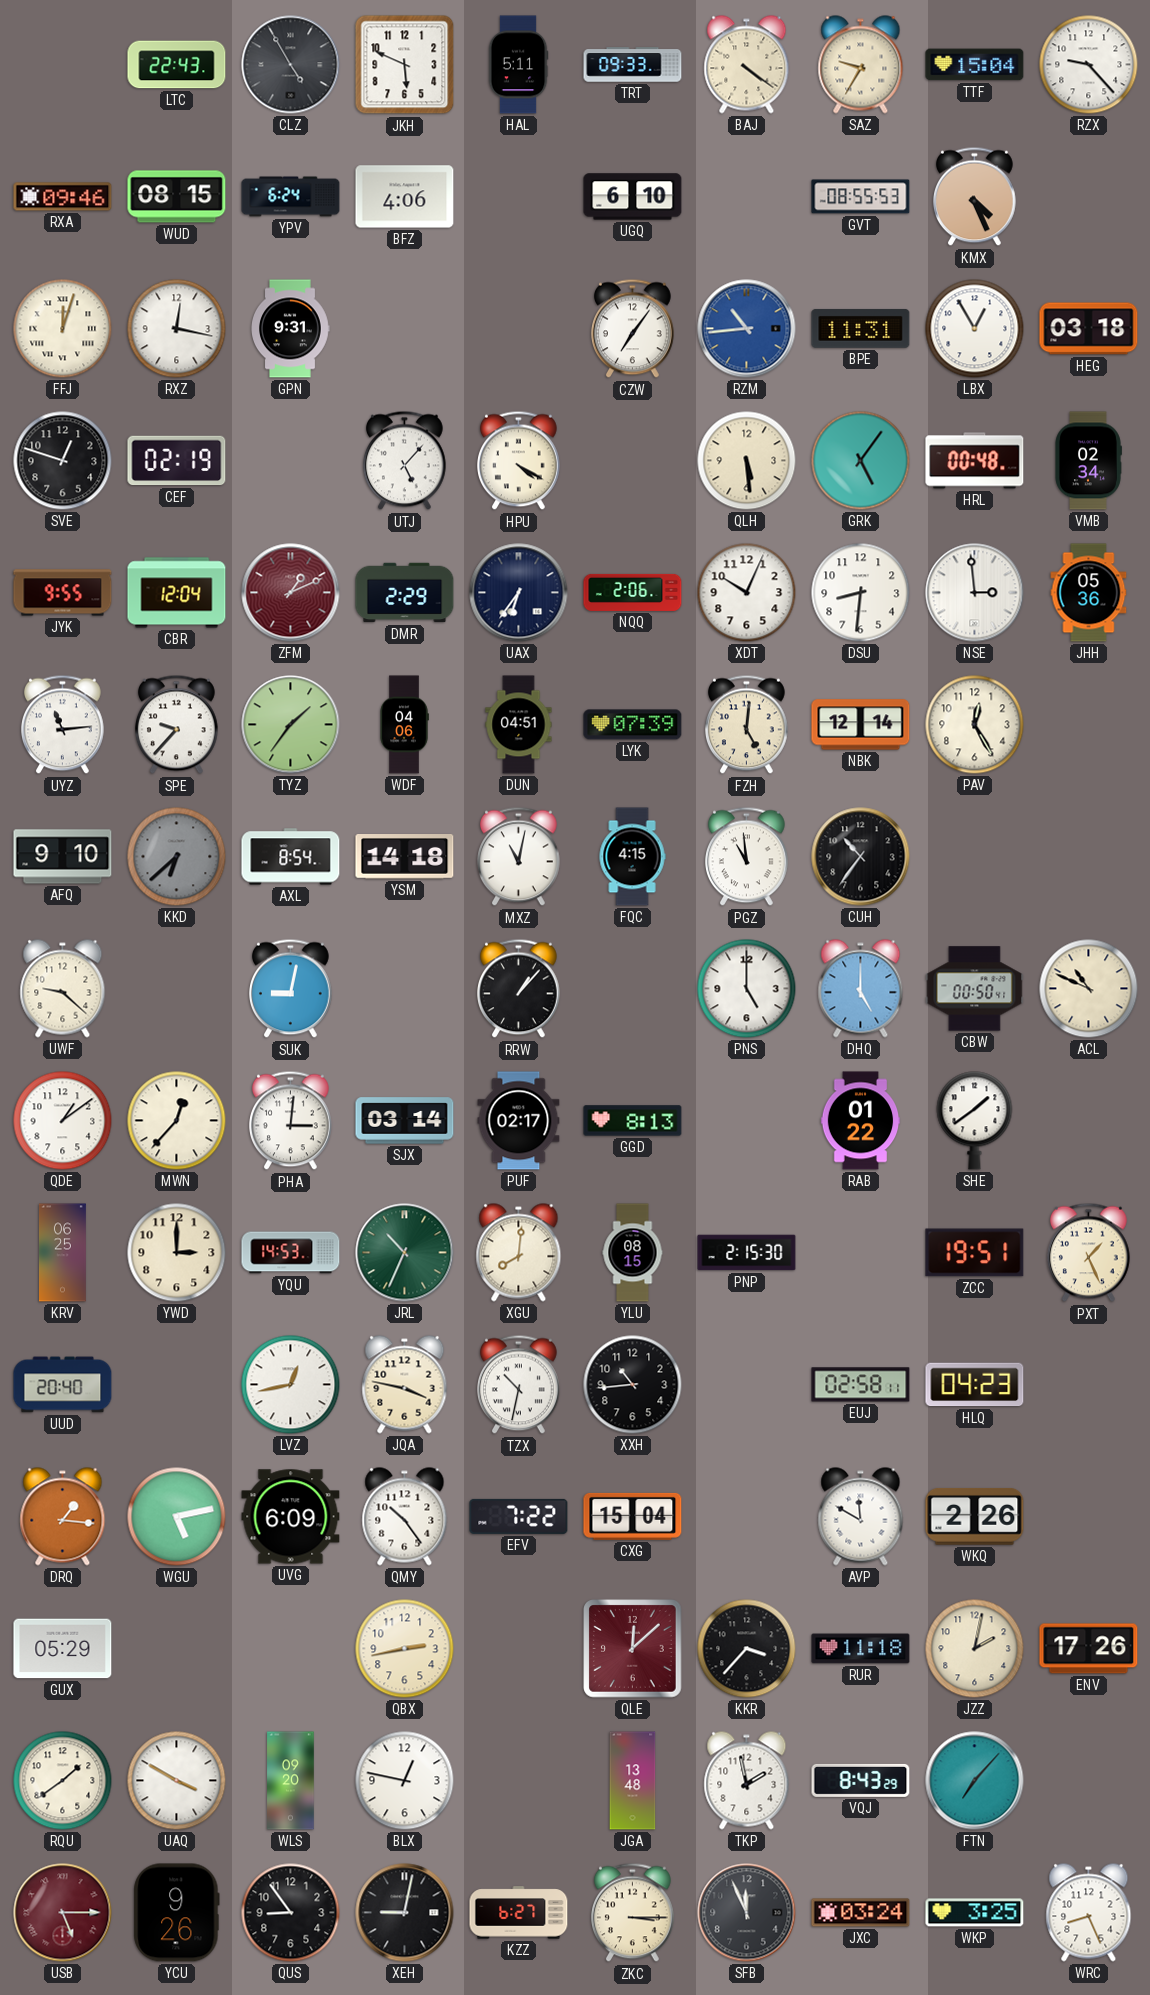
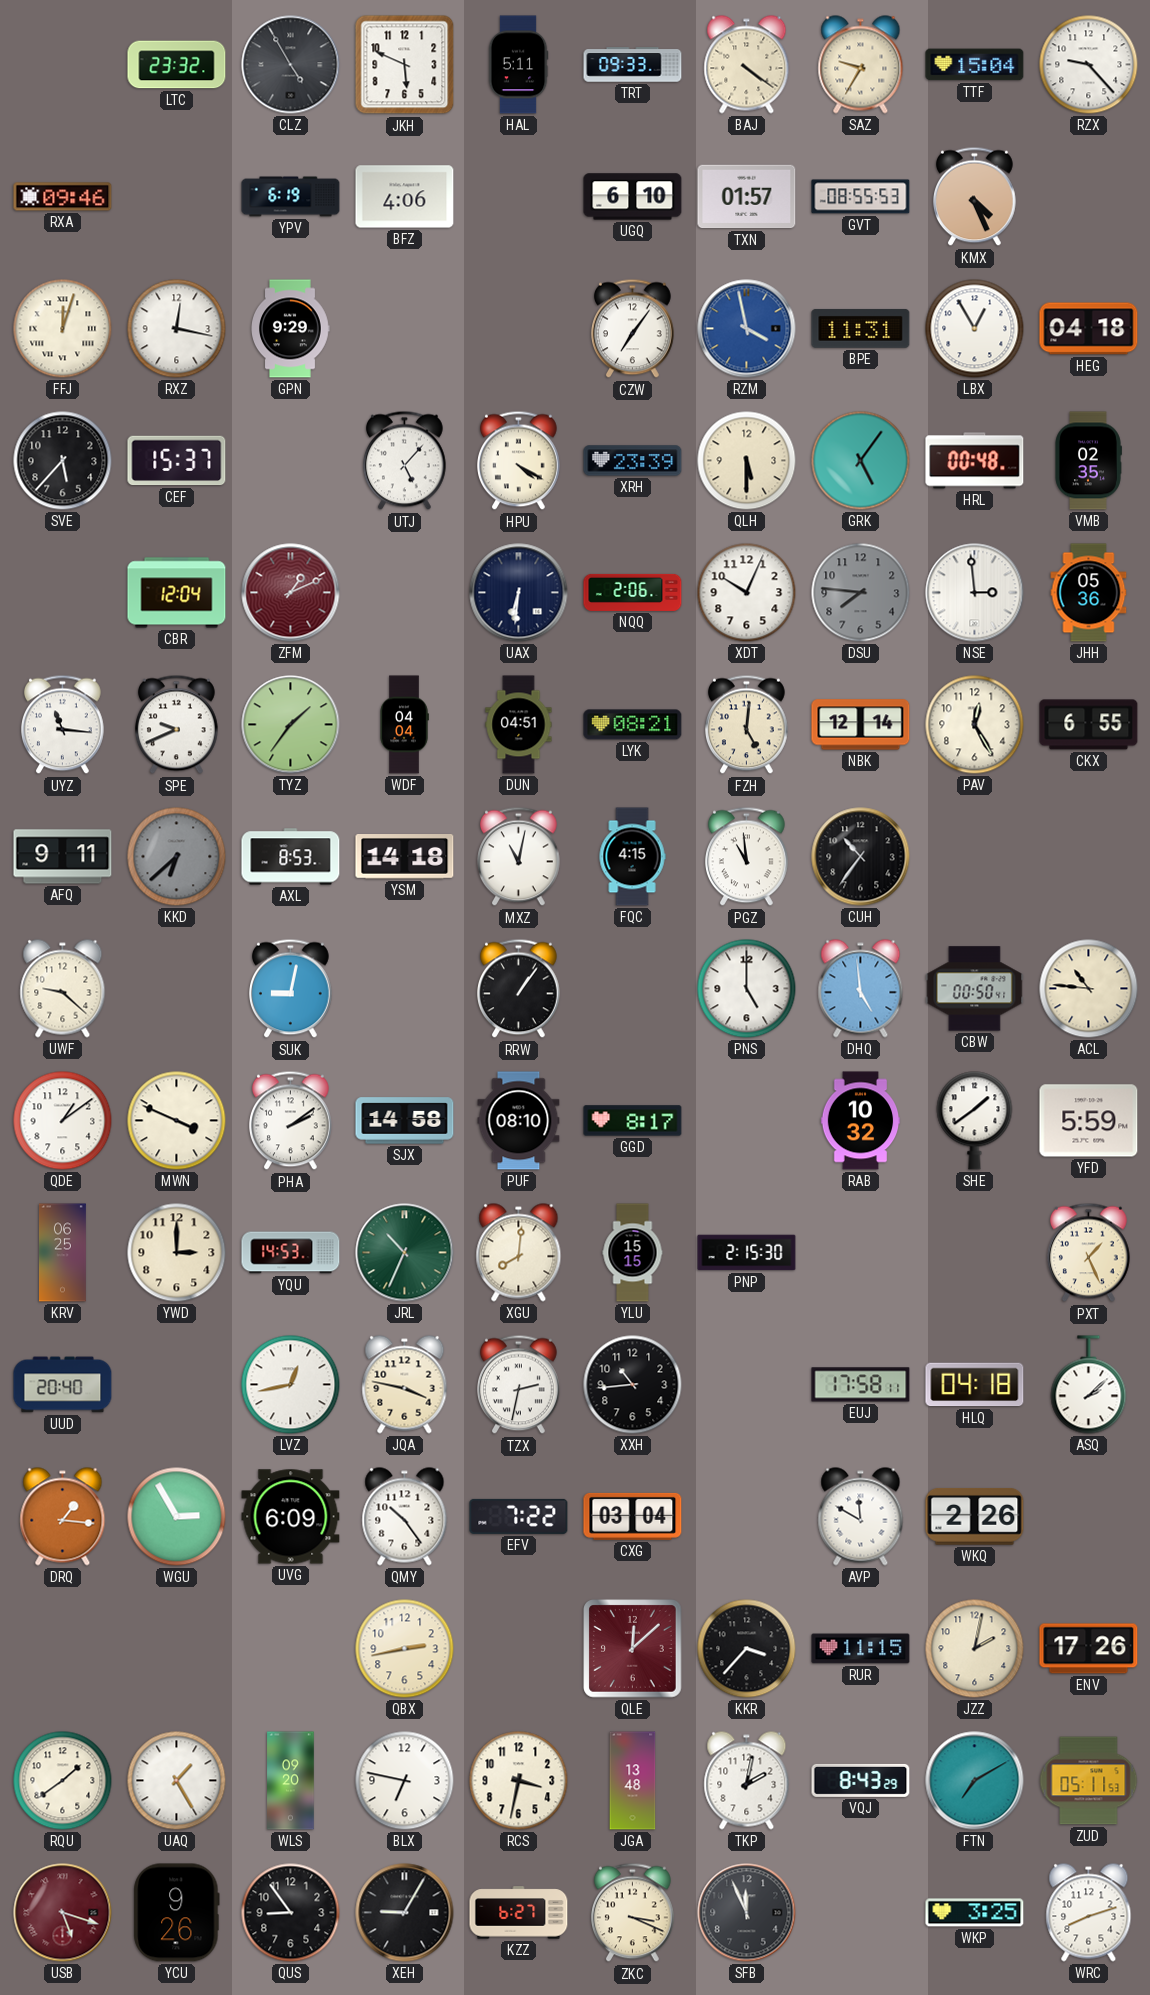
LTC: 22:43 -> 23:32
WUD: 08:15 -> none
YPV: 6:24 -> 6:19
TXN: none -> 01:57
GPN: 9:31 -> 9:29
RZM: 10:44 -> 3:58
HEG: 03:18 -> 04:18
SVE: 12:48 -> 5:37
CEF: 02:19 -> 15:37
XRH: none -> 23:39
QLH: 5:29 -> 5:30
VMB: 02:34 -> 02:35
JYK: 9:55 -> none
DMR: 2:29 -> none
UAX: 6:36 -> 6:31
DSU: 8:31 -> 7:46
DSU dial: white -> grey
UYZ: 11:14 -> 11:16
SPE: 9:37 -> 9:41
WDF: 04:06 -> 04:04
LYK: 07:39 -> 08:21
CKX: none -> 6:55
AFQ: 9:10 -> 9:11
AXL: 8:54 -> 8:53
RRW: 1:07 -> 1:06
DHQ: 5:00 -> 4:59
ACL: 10:49 -> 10:46
MWN: 12:37 -> 3:49
PHA: 3:01 -> 2:09
SJX: 03:14 -> 14:58
PUF: 02:17 -> 08:10
GGD: 8:13 -> 8:17
RAB: 01:22 -> 10:32
YFD: none -> 5:59
YLU: 08:15 -> 15:15
ZCC: 19:51 -> none
TZX: 10:32 -> 2:32
EUJ: 02:58 -> 17:58
HLQ: 04:23 -> 04:18
ASQ: none -> 2:08
WGU: 5:13 -> 2:55
CXG: 15:04 -> 03:04
GUX: 05:29 -> none
RUR: 11:18 -> 11:15
UAQ: 3:50 -> 1:25
BLX: 12:47 -> 6:47
RCS: none -> 3:32
TKP: 1:58 -> 2:02
FTN: 7:07 -> 7:10
ZUD: none -> 05:11
USB: 5:15 -> 5:18
XEH: 9:02 -> 9:05
ZKC: 3:15 -> 3:19
JXC: 03:24 -> none
WRC: 8:26 -> 8:12
